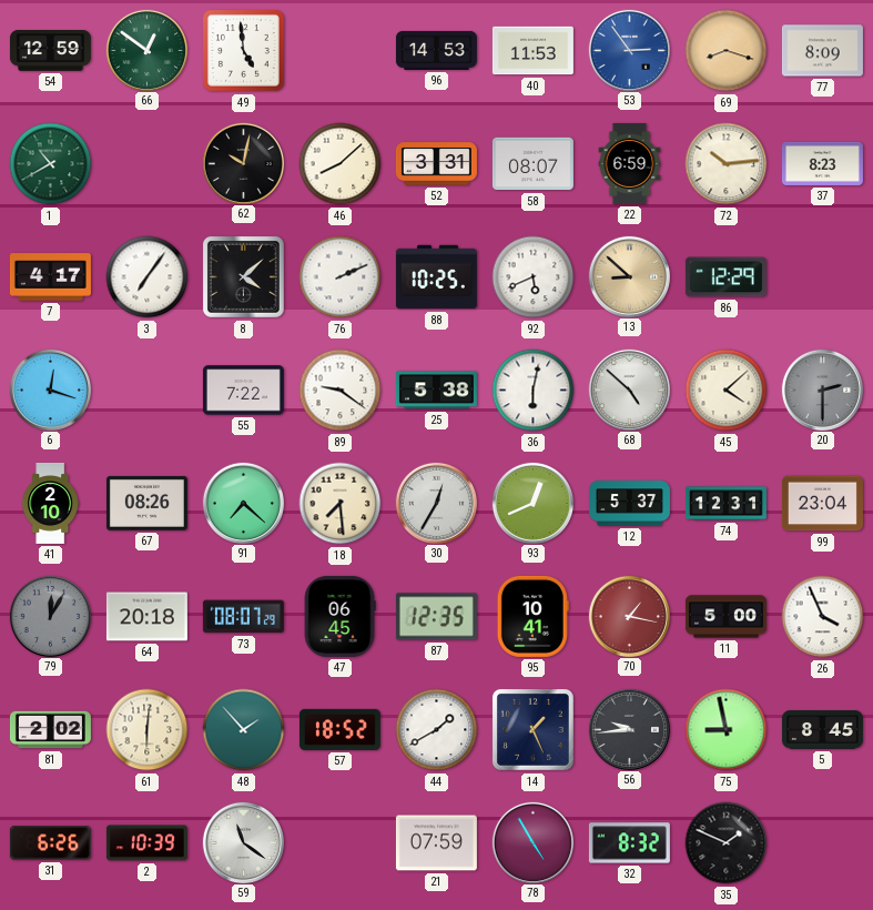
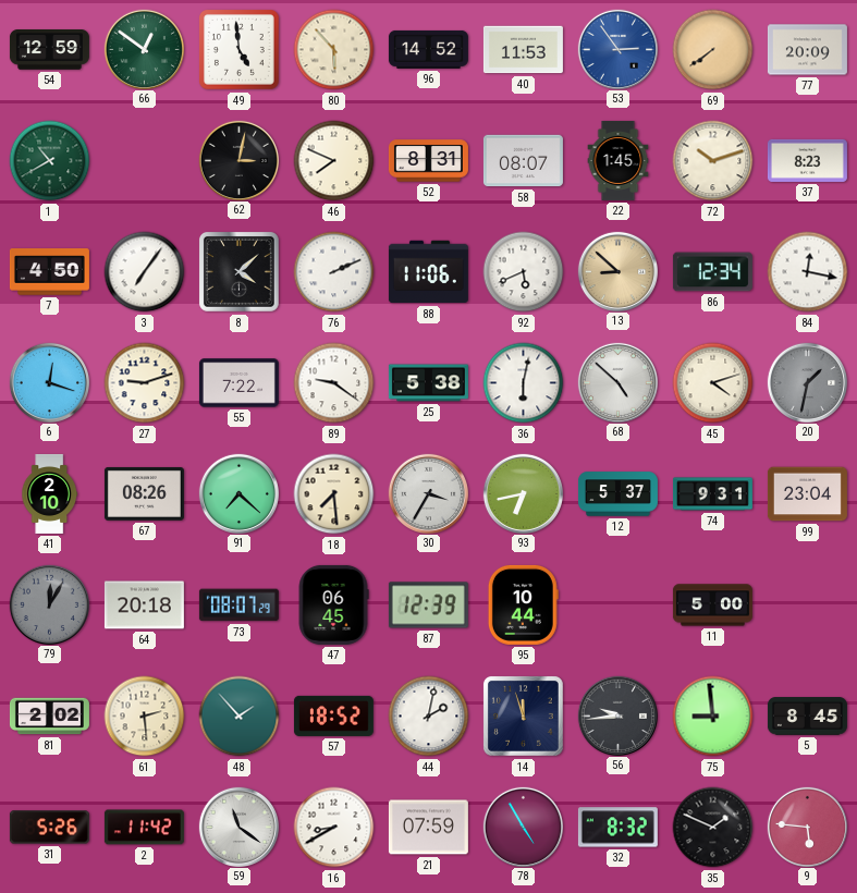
80: none -> 5:53
96: 14:53 -> 14:52
69: 8:18 -> 7:39
77: 8:09 -> 20:09
62: 10:02 -> 3:02
46: 8:08 -> 7:49
52: 3:31 -> 8:31
22: 6:59 -> 1:45
72: 10:14 -> 10:12
7: 4:17 -> 4:50
88: 10:25 -> 11:06
86: 12:29 -> 12:34
84: none -> 12:17
27: none -> 9:12
45: 4:08 -> 4:12
20: 2:30 -> 1:32
30: 12:35 -> 3:35
93: 12:41 -> 6:43
74: 12:31 -> 9:31
87: 12:35 -> 12:39
95: 10:41 -> 10:44
70: 1:17 -> none
26: 3:56 -> none
61: 6:01 -> 2:29
44: 1:40 -> 2:02
14: 1:26 -> 11:57
75: 8:58 -> 8:59
31: 6:26 -> 5:26
2: 10:39 -> 11:42
16: none -> 8:40
9: none -> 5:46
